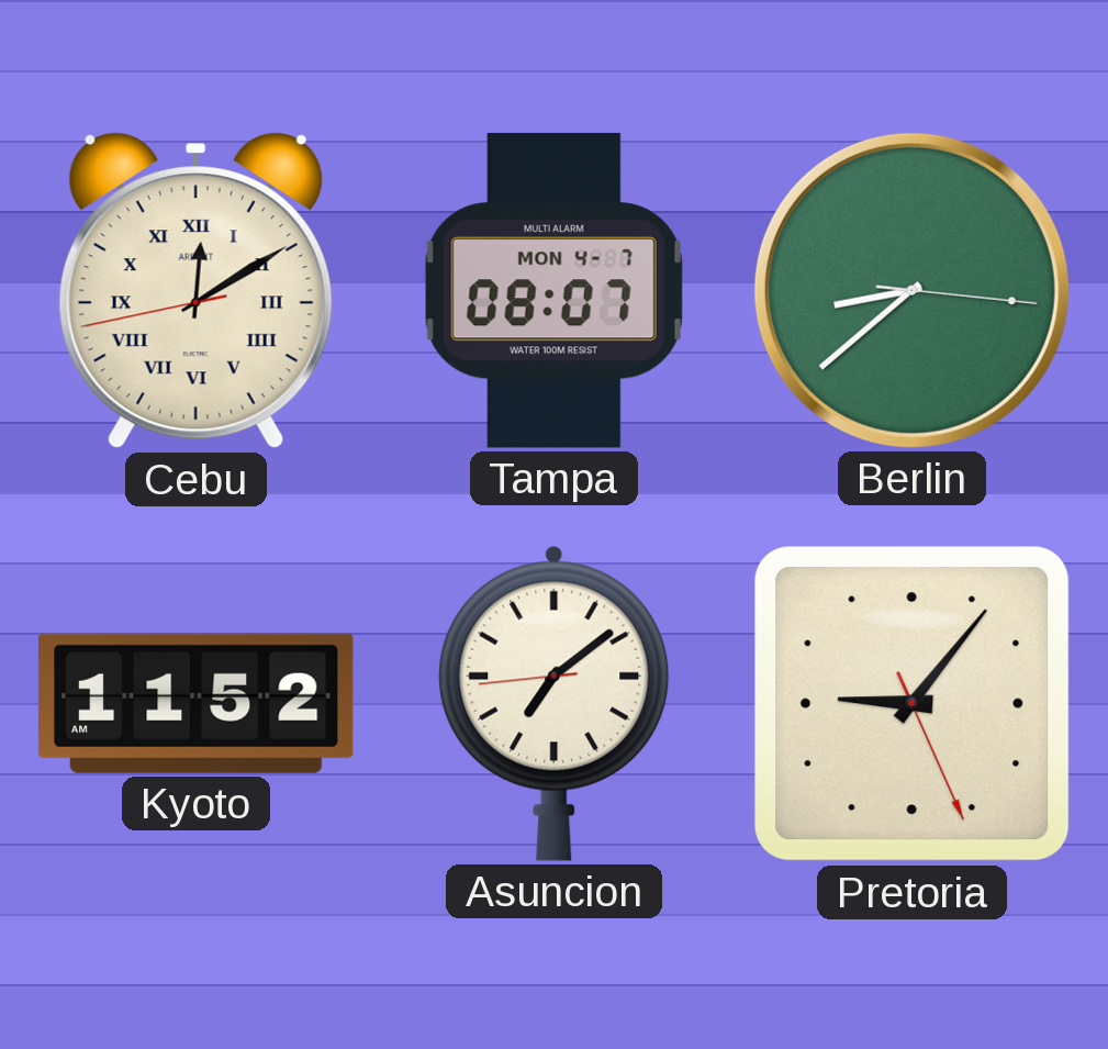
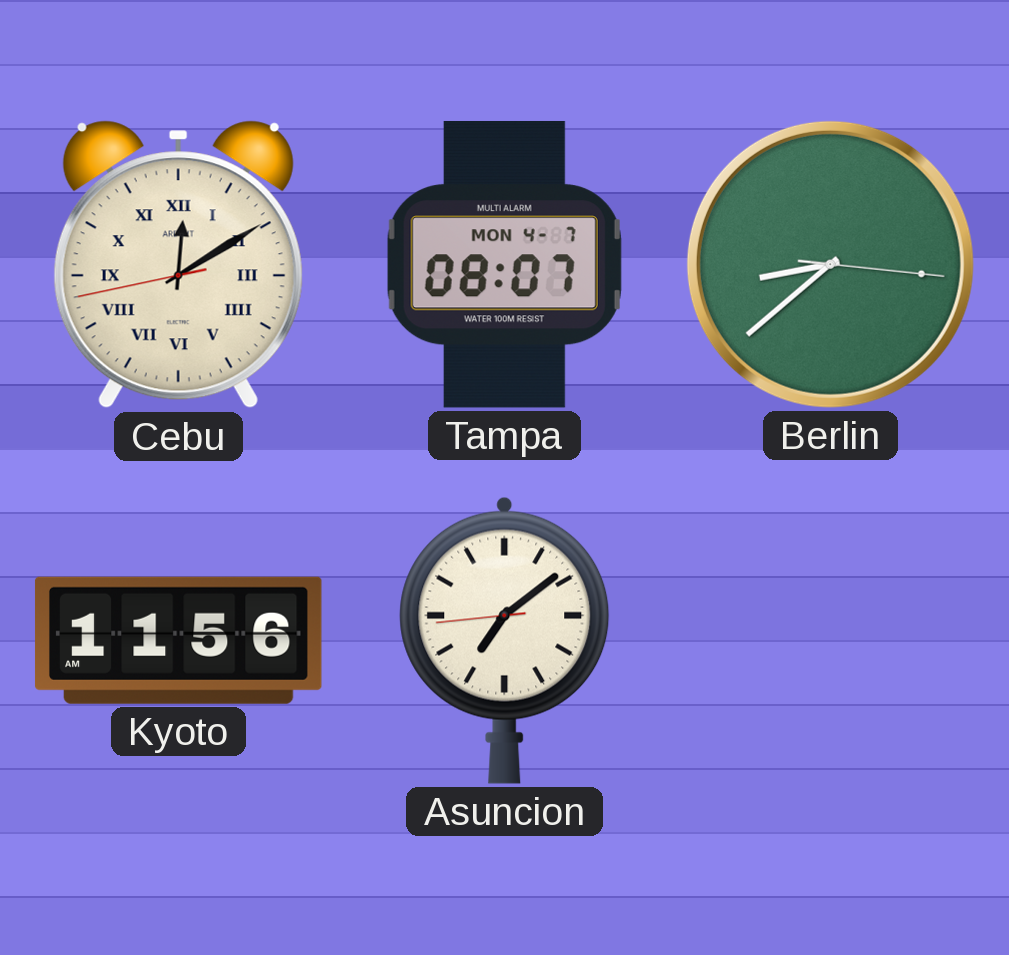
Kyoto: 11:52 -> 11:56
Pretoria: 9:06 -> none
